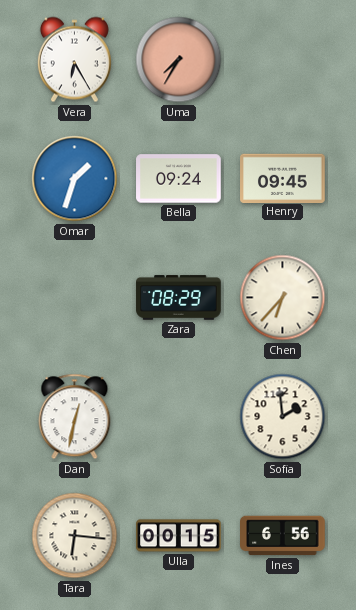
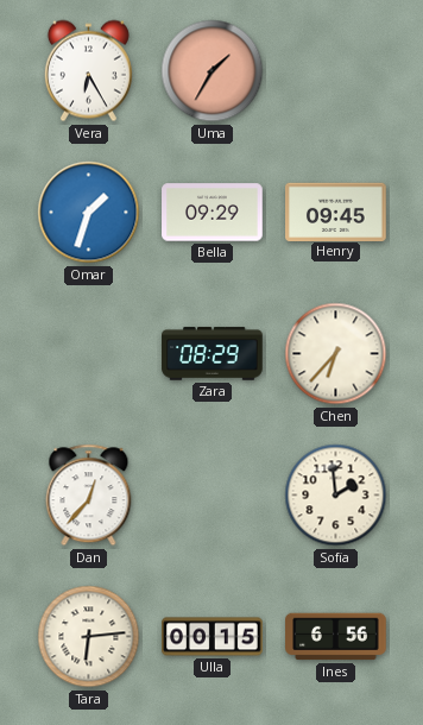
Uma: 7:35 -> 1:35
Bella: 09:24 -> 09:29
Dan: 12:32 -> 12:37
Tara: 6:16 -> 6:14
